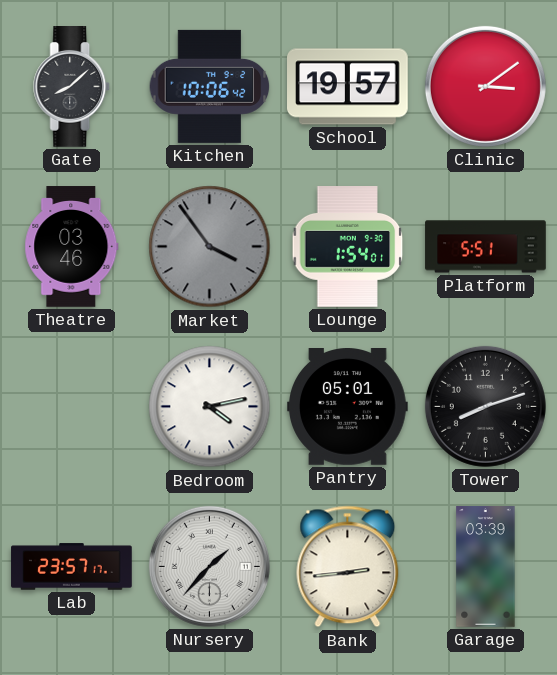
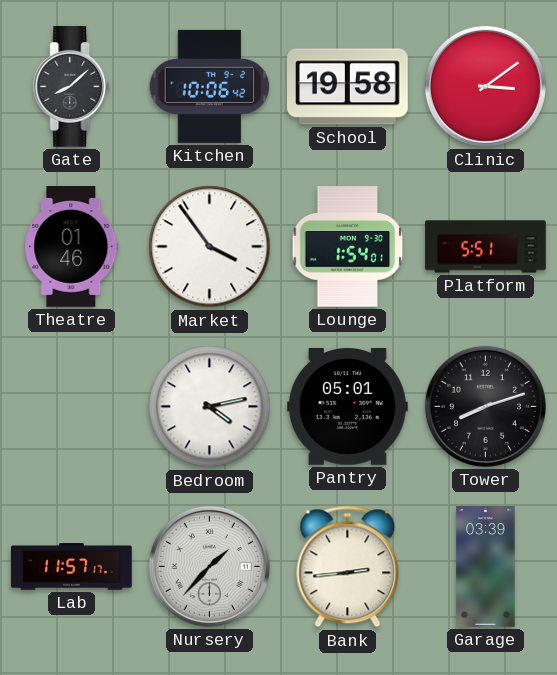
School: 19:57 -> 19:58
Theatre: 03:46 -> 01:46
Market dial: grey -> white
Lab: 23:57 -> 11:57
